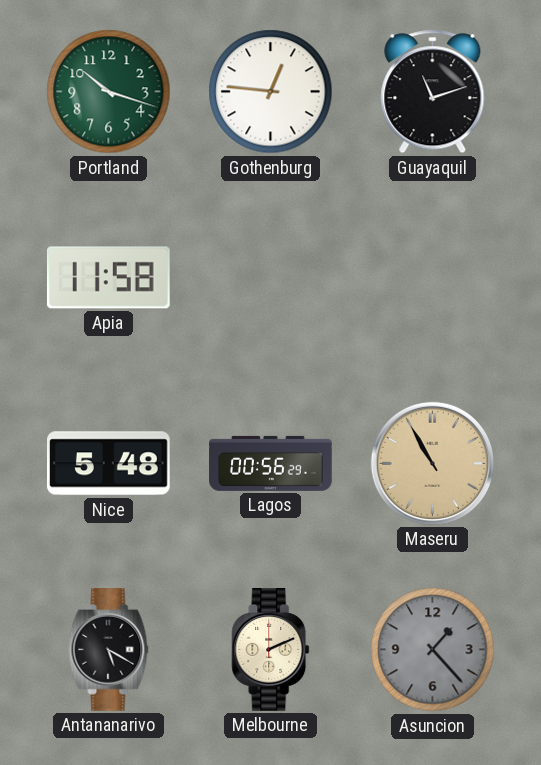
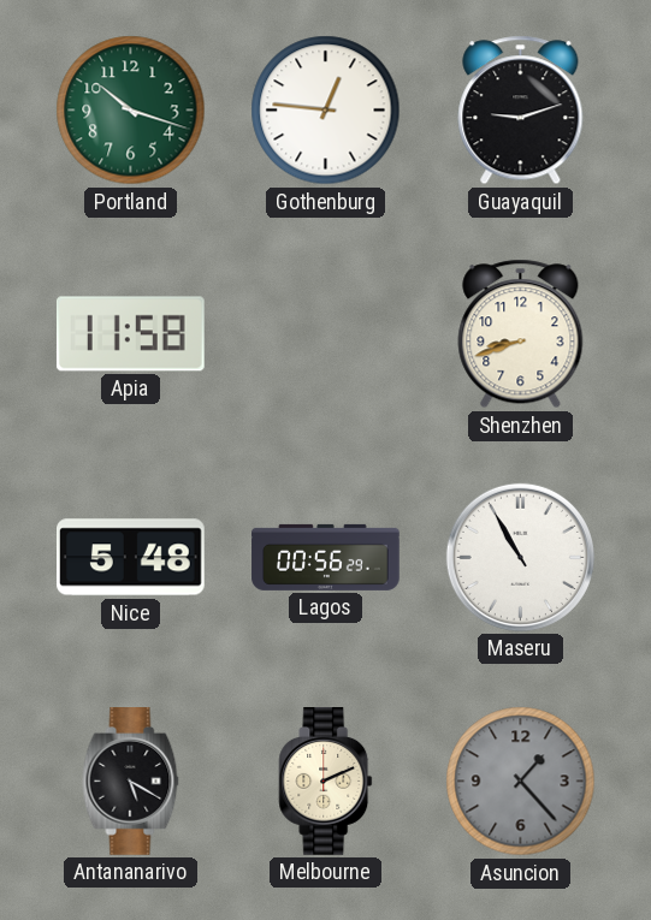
Guayaquil: 11:12 -> 9:12
Shenzhen: none -> 8:42
Maseru dial: champagne -> white
